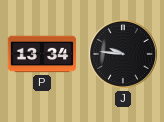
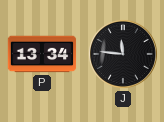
J: 9:46 -> 11:46
